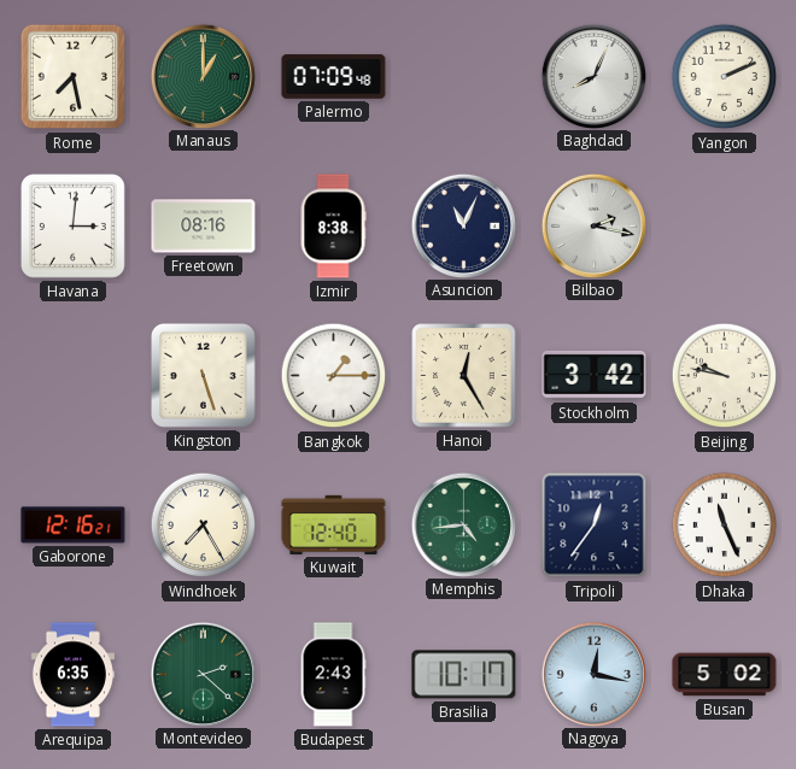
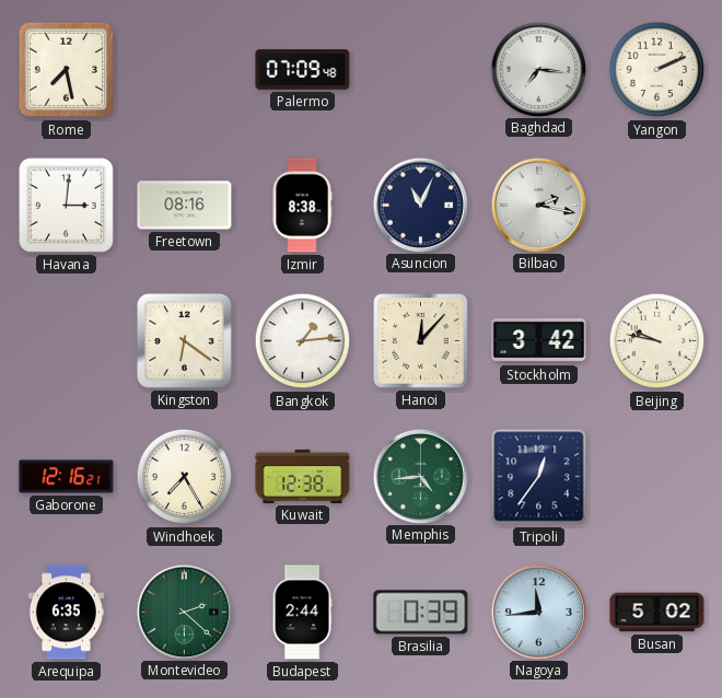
Manaus: 1:00 -> none
Baghdad: 8:04 -> 7:16
Kingston: 5:27 -> 6:21
Bangkok: 1:15 -> 1:14
Hanoi: 12:25 -> 12:07
Kuwait: 12:40 -> 12:38
Dhaka: 11:26 -> none
Budapest: 2:43 -> 2:44
Brasilia: 10:17 -> 0:39
Nagoya: 12:17 -> 11:44
